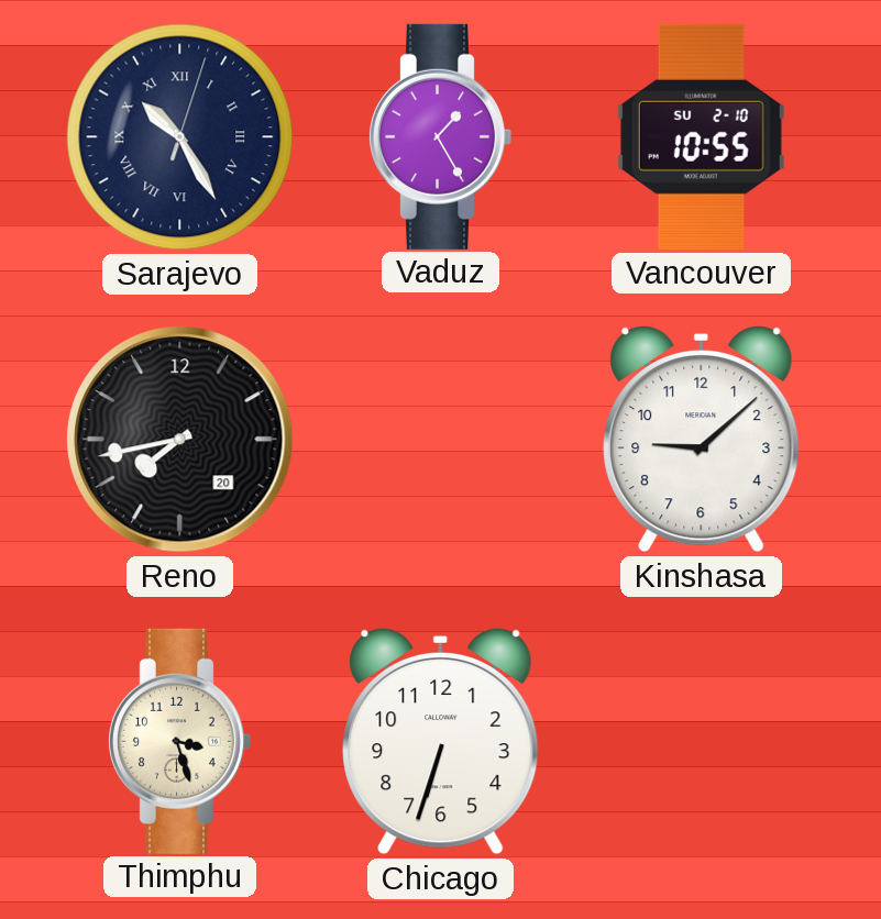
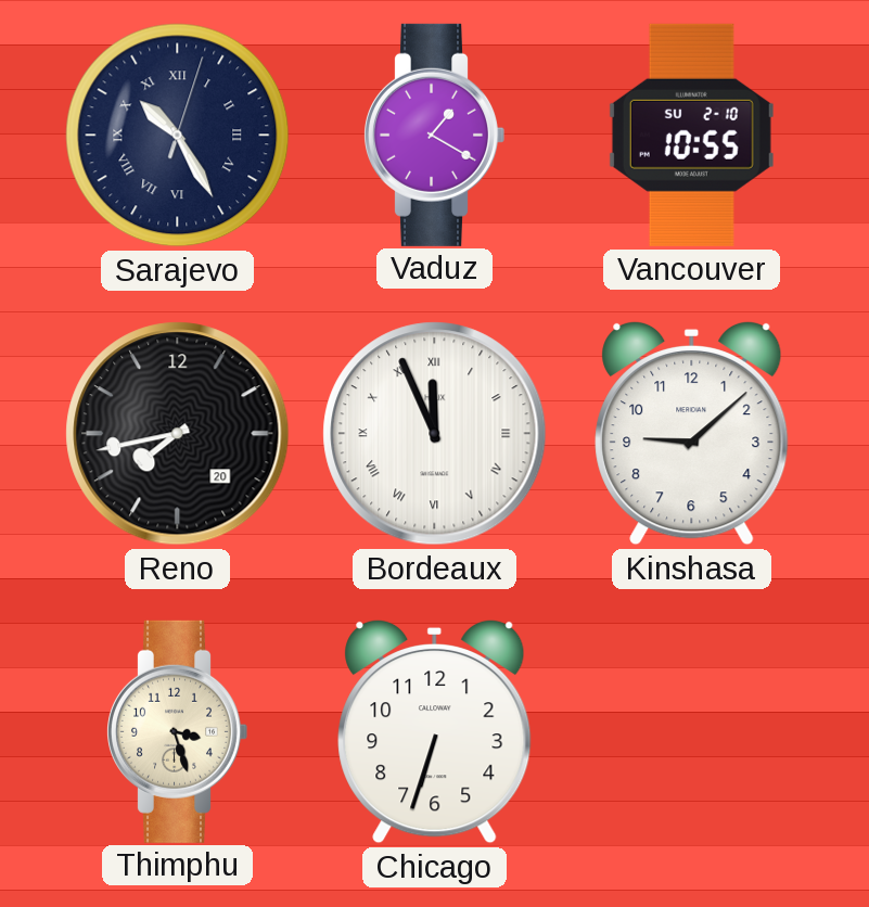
Vaduz: 1:25 -> 1:20
Bordeaux: none -> 11:56
